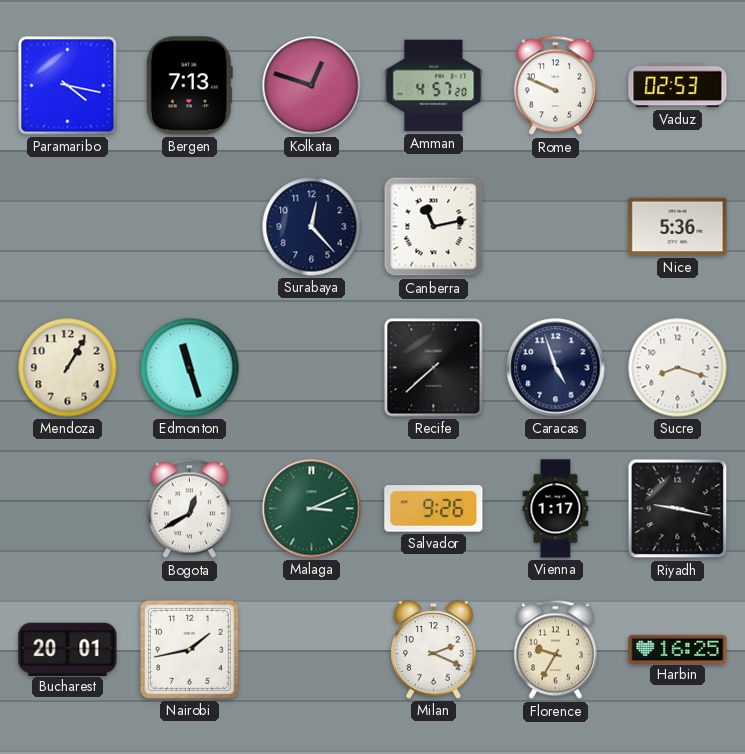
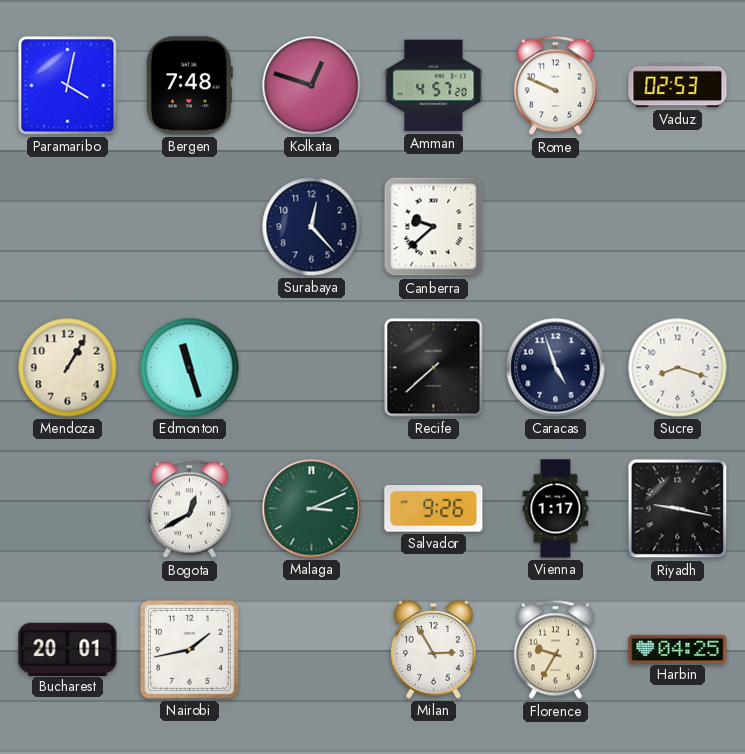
Paramaribo: 4:17 -> 4:02
Bergen: 7:13 -> 7:48
Canberra: 11:13 -> 9:38
Nice: 5:36 -> none
Milan: 2:19 -> 2:55
Harbin: 16:25 -> 04:25
